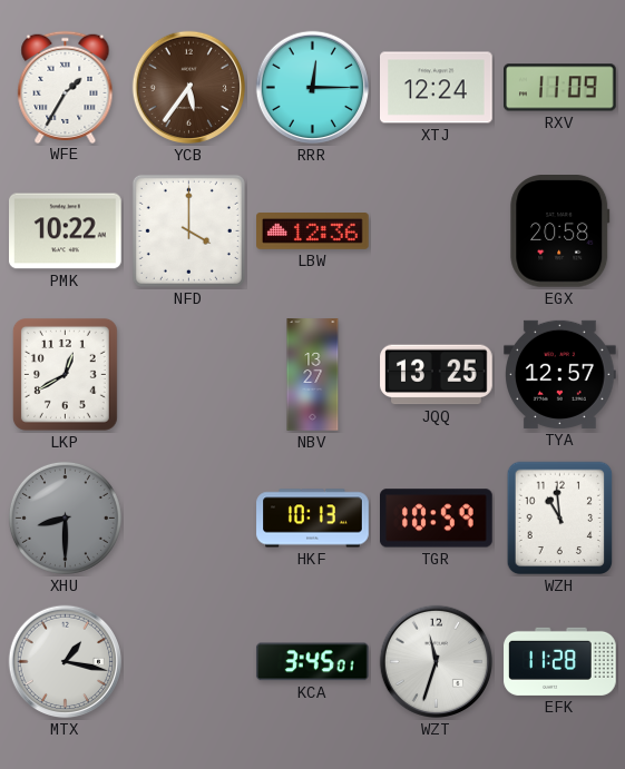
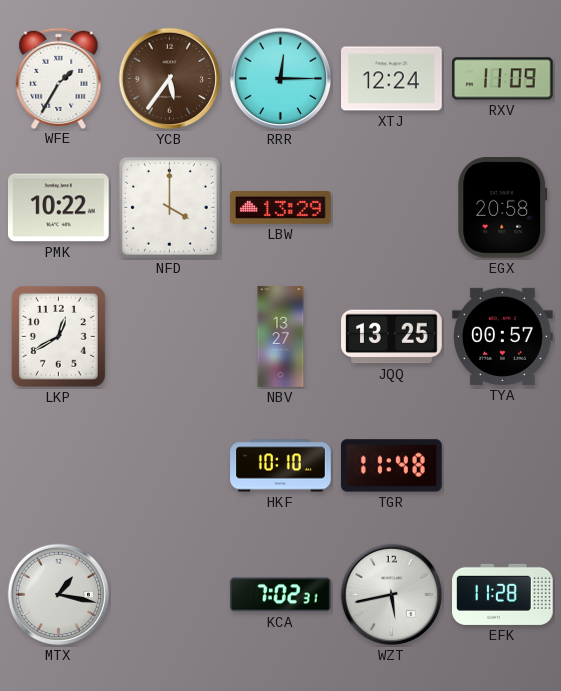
LBW: 12:36 -> 13:29
TYA: 12:57 -> 00:57
XHU: 8:30 -> none
HKF: 10:13 -> 10:10
TGR: 10:59 -> 11:48
WZH: 10:59 -> none
KCA: 3:45 -> 7:02
WZT: 11:33 -> 5:43
